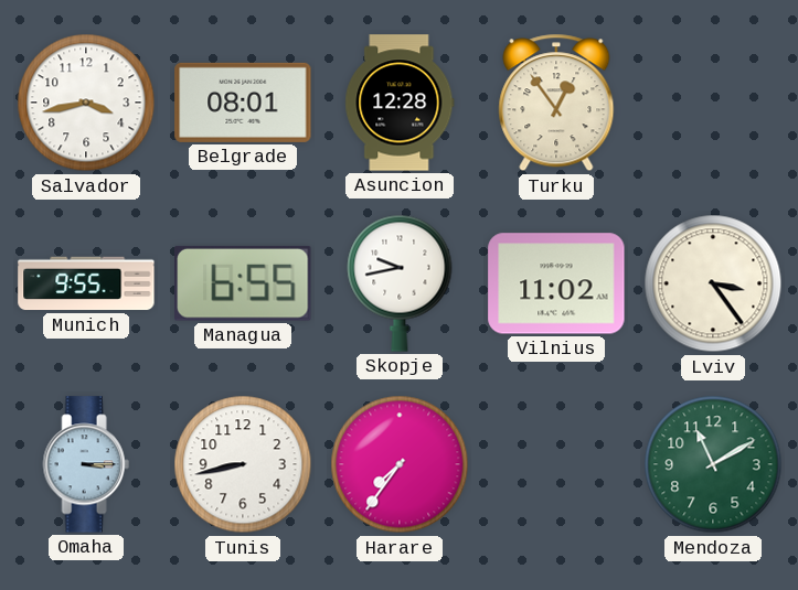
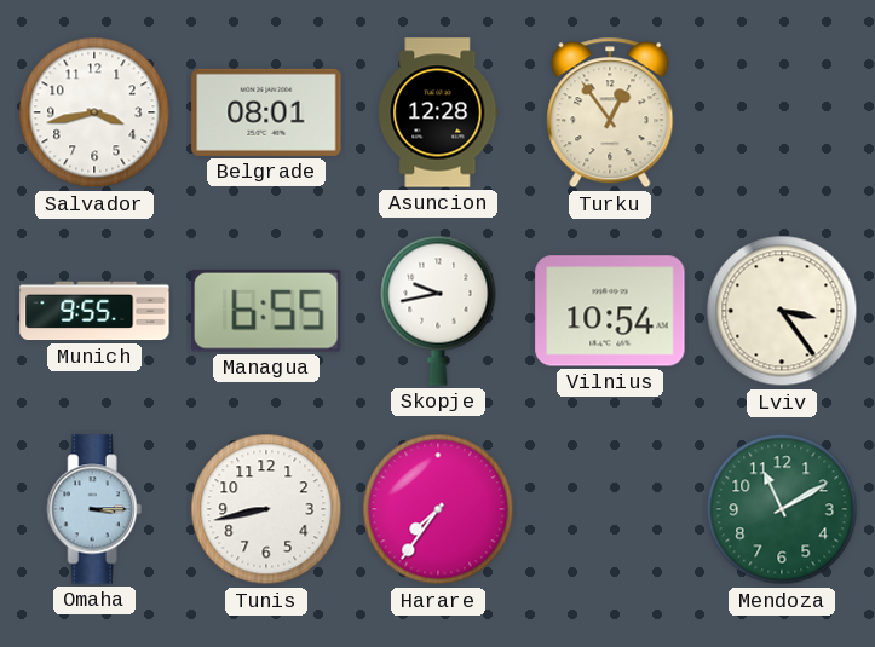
Vilnius: 11:02 -> 10:54
